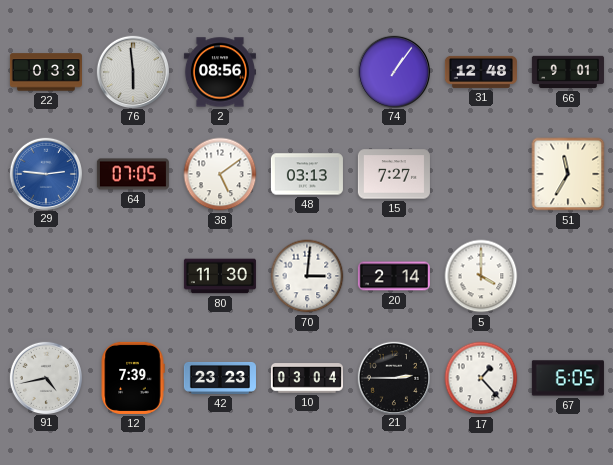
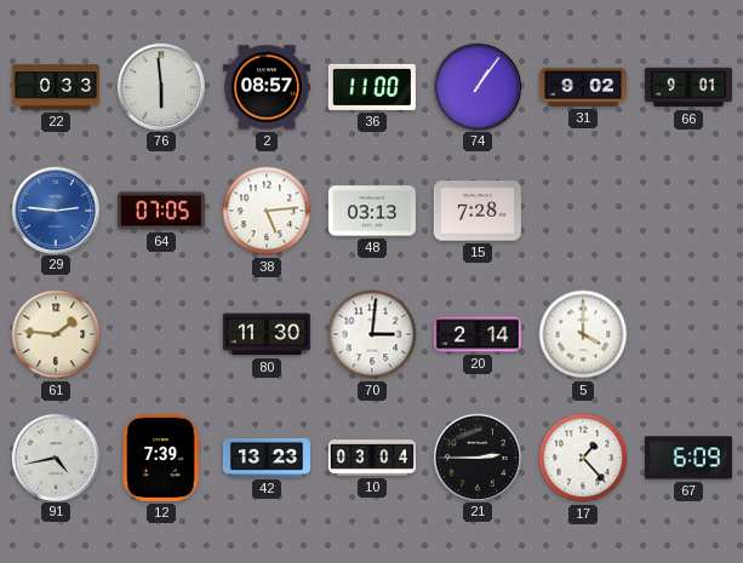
2: 08:56 -> 08:57
36: none -> 11:00
31: 12:48 -> 9:02
38: 5:09 -> 5:14
15: 7:27 -> 7:28
51: 11:35 -> none
61: none -> 1:46
42: 23:23 -> 13:23
67: 6:05 -> 6:09
